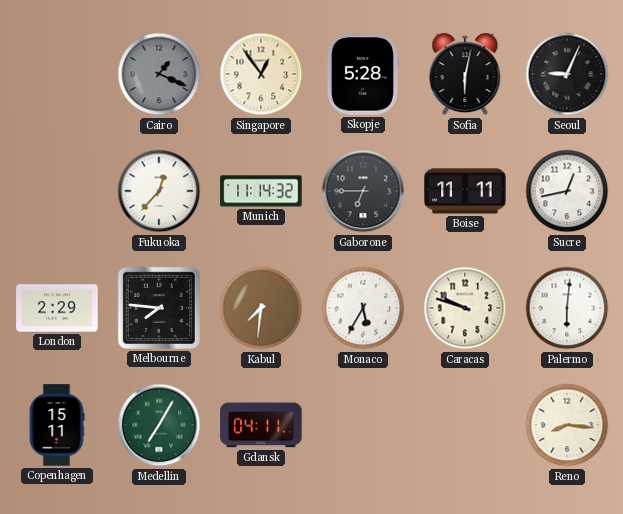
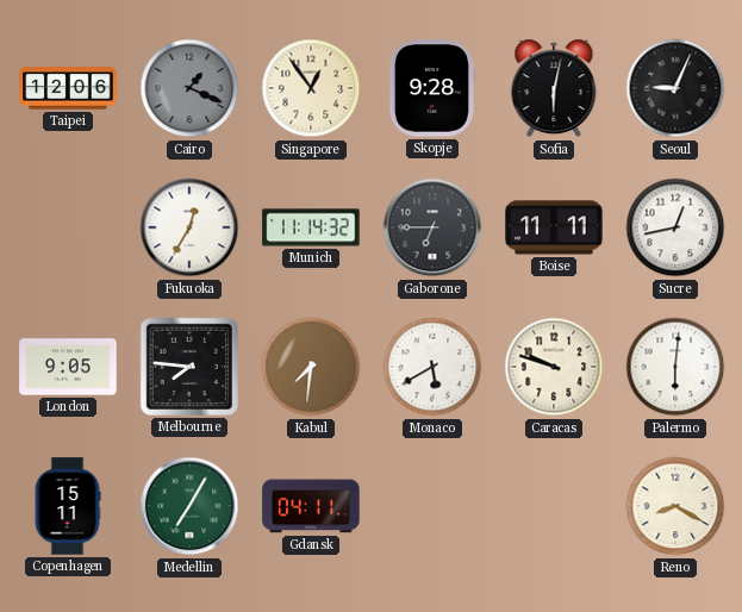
Taipei: none -> 12:06
Skopje: 5:28 -> 9:28
Fukuoka: 12:37 -> 12:35
London: 2:29 -> 9:05
Monaco: 5:35 -> 5:40
Reno: 8:16 -> 8:20
